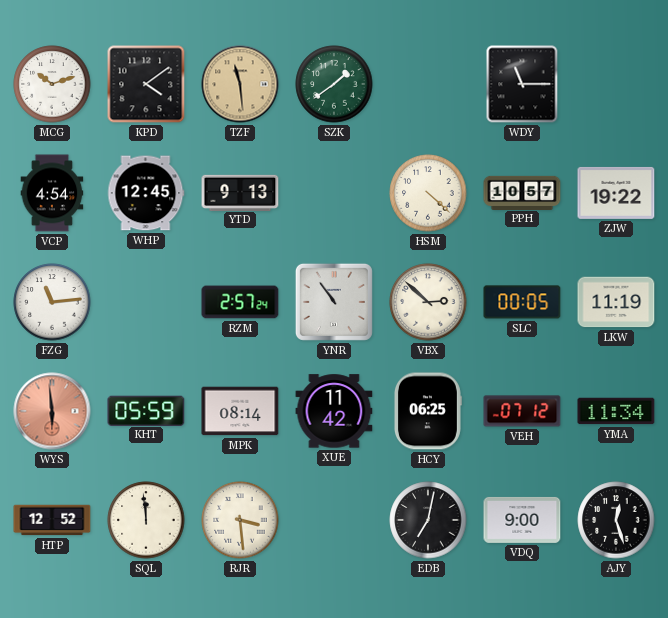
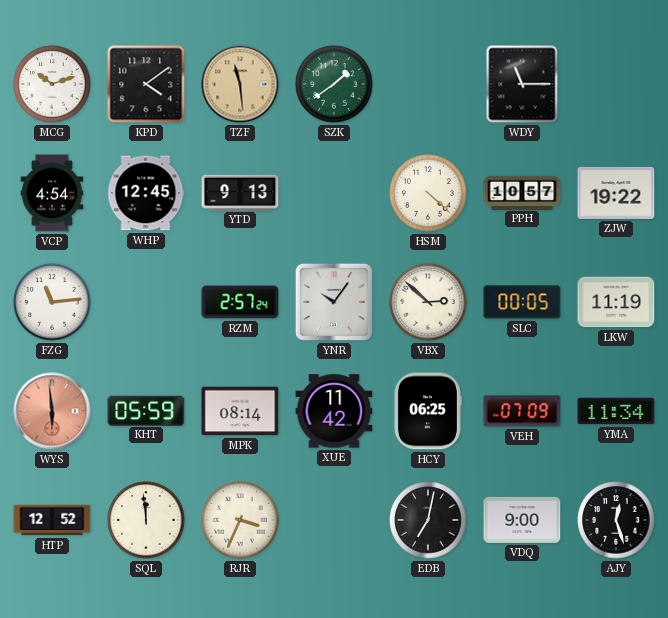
YNR: 10:54 -> 10:06
VEH: 07:12 -> 07:09
RJR: 3:29 -> 3:34
